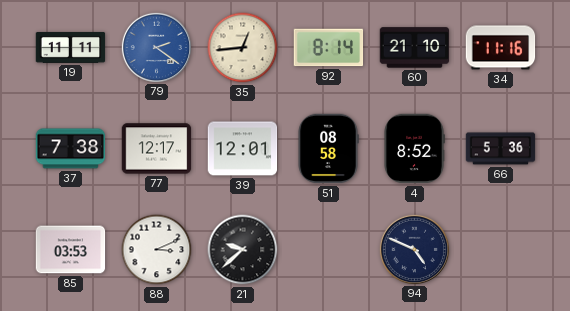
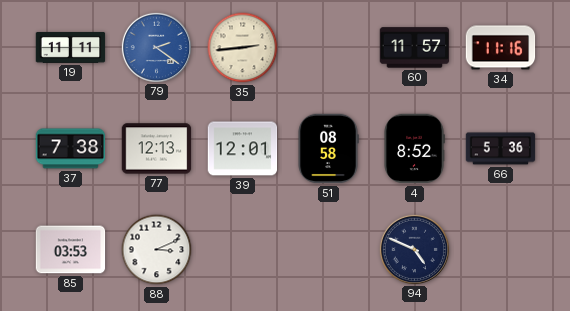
35: 12:44 -> 2:44
92: 8:14 -> none
60: 21:10 -> 11:57
77: 12:17 -> 12:13
21: 9:38 -> none
